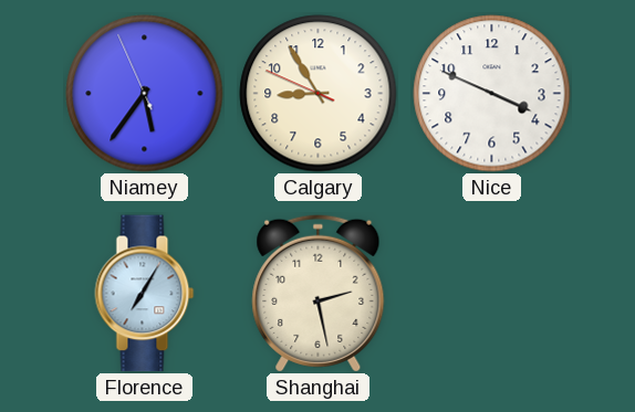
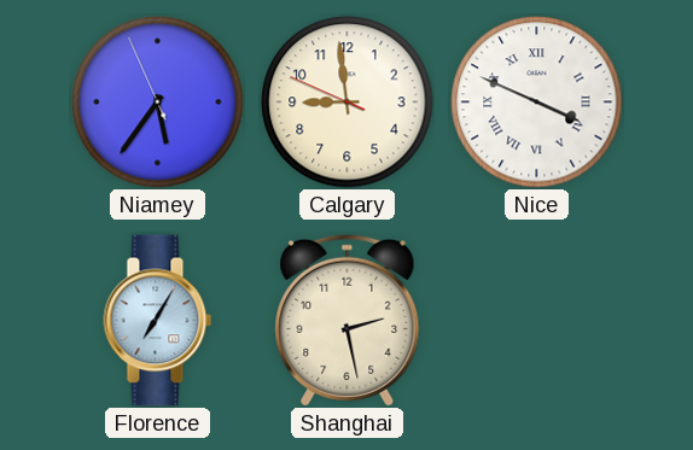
Calgary: 8:54 -> 8:58
Nice numerals: Arabic -> Roman
